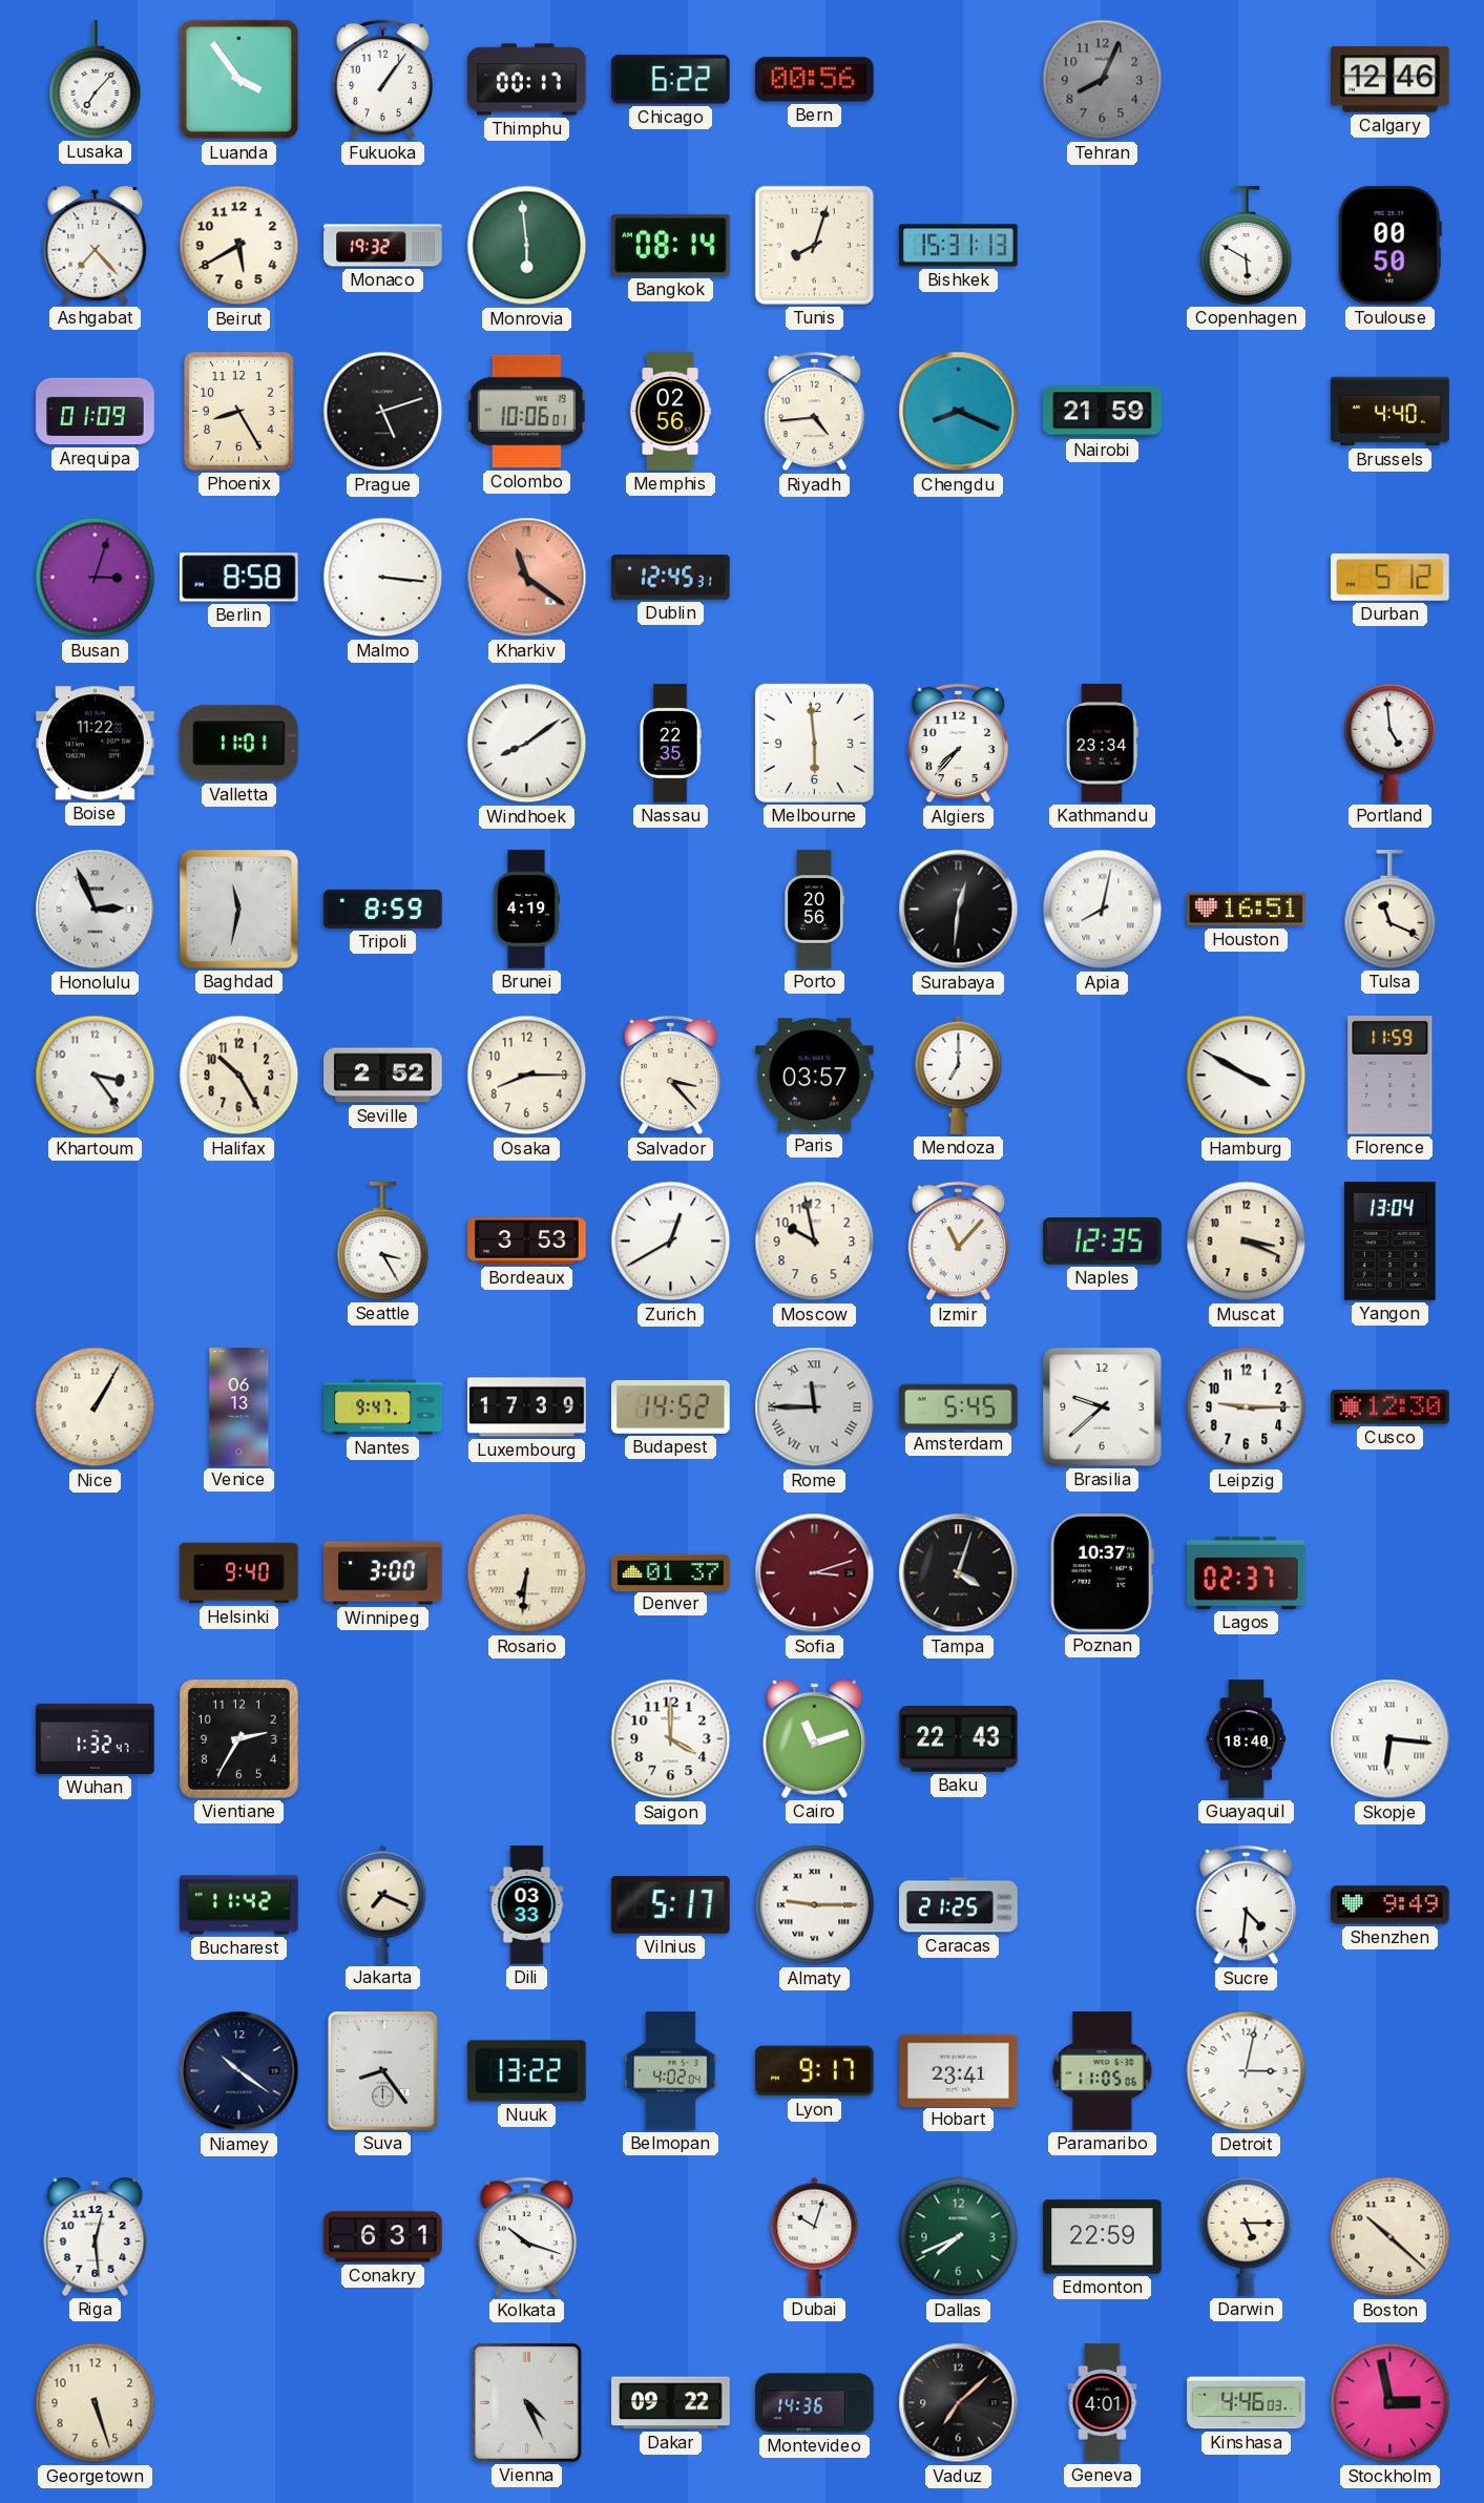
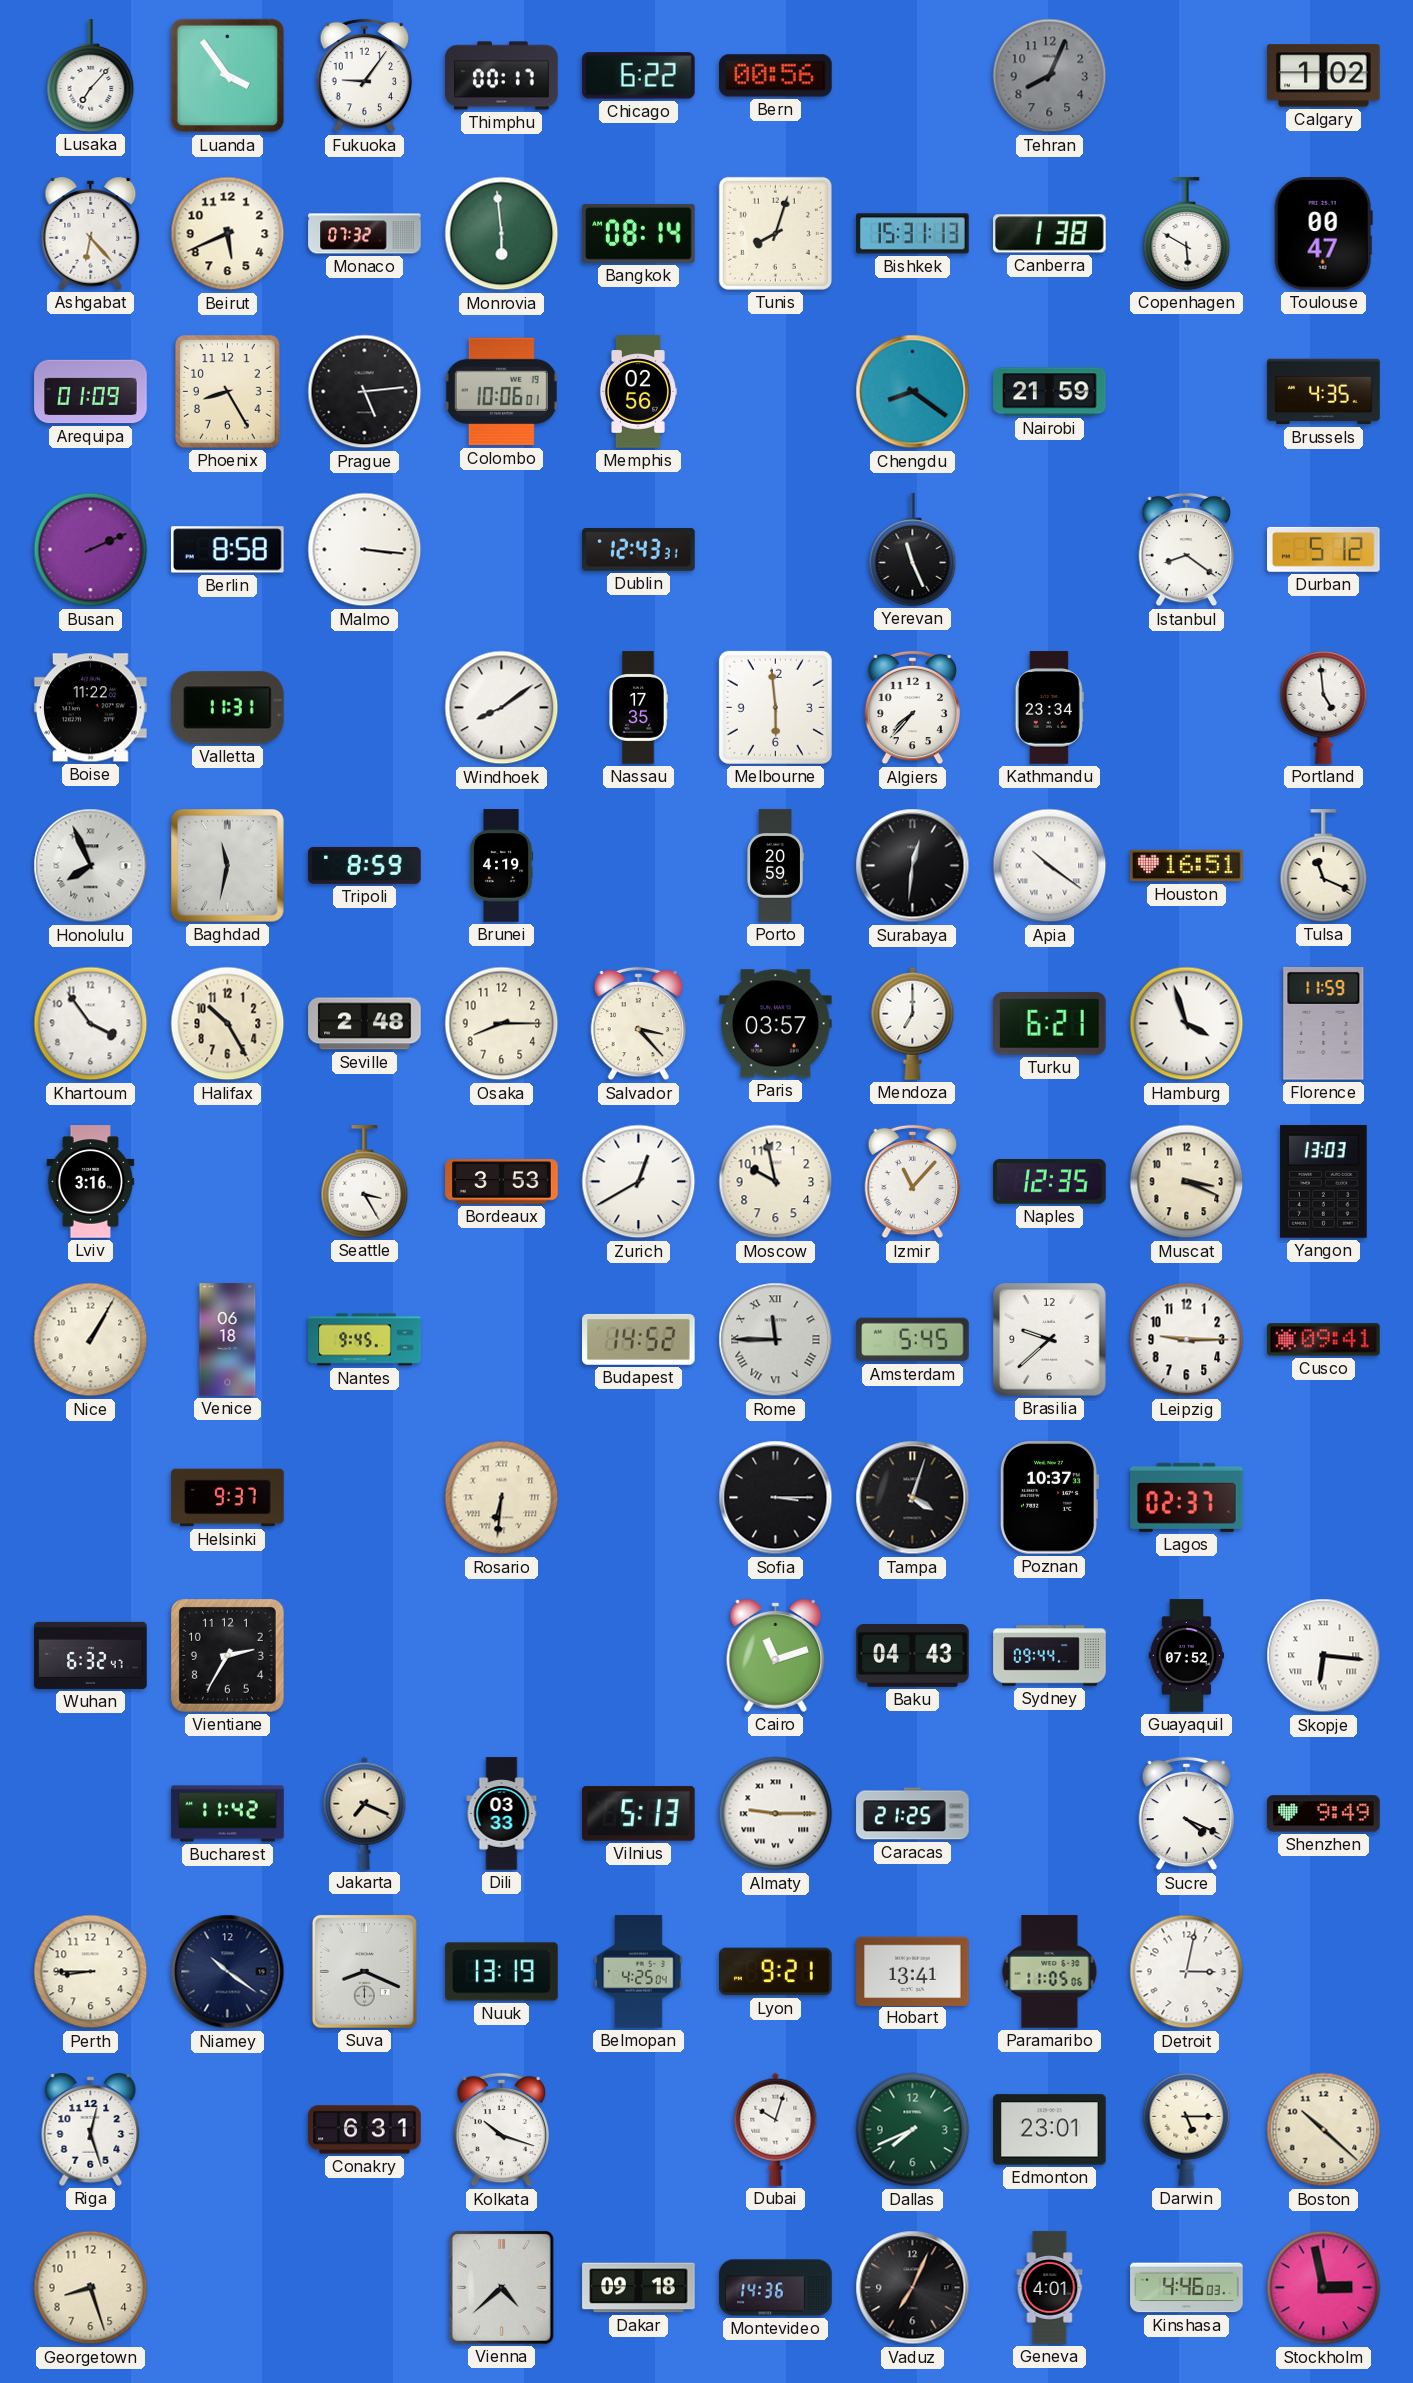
Fukuoka: 1:06 -> 9:06
Calgary: 12:46 -> 1:02
Ashgabat: 7:23 -> 6:23
Beirut: 5:40 -> 5:41
Monaco: 19:32 -> 07:32
Canberra: none -> 1:38
Toulouse: 00:50 -> 00:47
Prague: 5:12 -> 5:14
Riyadh: 4:44 -> none
Chengdu: 8:19 -> 8:21
Brussels: 4:40 -> 4:35
Busan: 3:03 -> 2:11
Kharkiv: 11:21 -> none
Dublin: 12:45 -> 12:43
Yerevan: none -> 11:26
Istanbul: none -> 8:21
Valletta: 11:01 -> 11:31
Nassau: 22:35 -> 17:35
Honolulu: 2:56 -> 7:56
Porto: 20:56 -> 20:59
Apia: 8:02 -> 10:21
Khartoum: 3:24 -> 3:54
Seville: 2:52 -> 2:48
Turku: none -> 6:21
Hamburg: 3:50 -> 3:57
Lviv: none -> 3:16
Yangon: 13:04 -> 13:03
Venice: 06:13 -> 06:18
Nantes: 9:47 -> 9:45
Luxembourg: 17:39 -> none
Cusco: 12:30 -> 09:41
Helsinki: 9:40 -> 9:37
Winnipeg: 3:00 -> none
Denver: 01:37 -> none
Sofia: 3:12 -> 3:15
Sofia dial: burgundy -> black
Wuhan: 1:32 -> 6:32
Saigon: 4:00 -> none
Baku: 22:43 -> 04:43
Sydney: none -> 09:44
Guayaquil: 18:40 -> 07:52
Vilnius: 5:17 -> 5:13
Sucre: 4:31 -> 4:19
Perth: none -> 8:45
Suva: 8:24 -> 8:19
Nuuk: 13:22 -> 13:19
Belmopan: 4:02 -> 4:25
Lyon: 9:17 -> 9:21
Hobart: 23:41 -> 13:41
Riga: 12:29 -> 12:27
Edmonton: 22:59 -> 23:01
Georgetown: 5:27 -> 8:27
Vienna: 4:26 -> 4:38
Dakar: 09:22 -> 09:18
Vaduz: 7:08 -> 7:04
